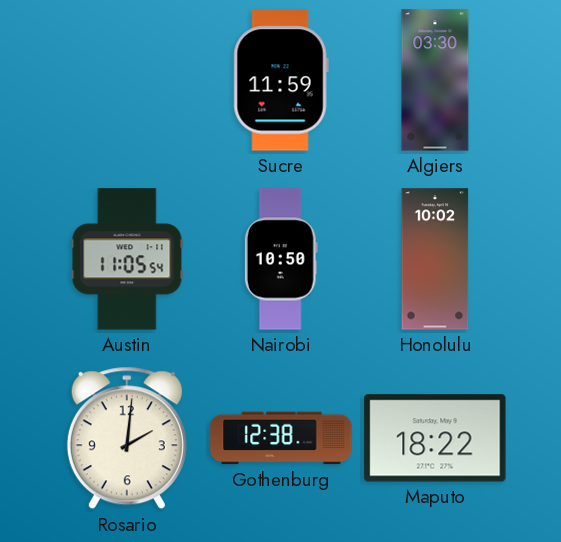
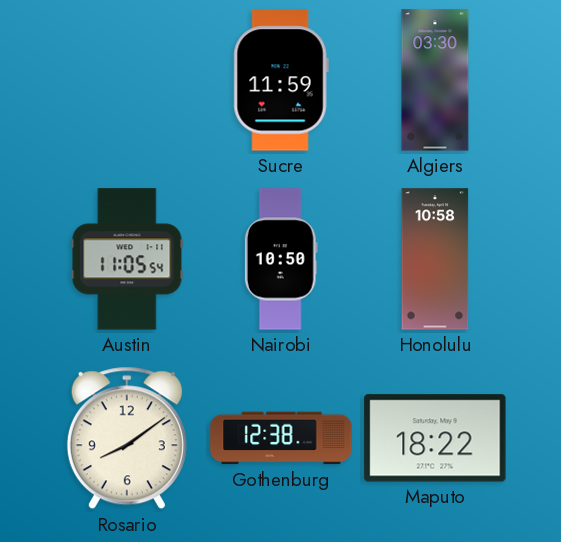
Honolulu: 10:02 -> 10:58
Rosario: 2:01 -> 8:09
